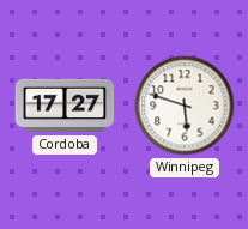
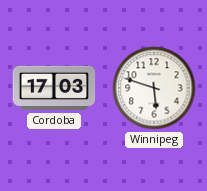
Cordoba: 17:27 -> 17:03
